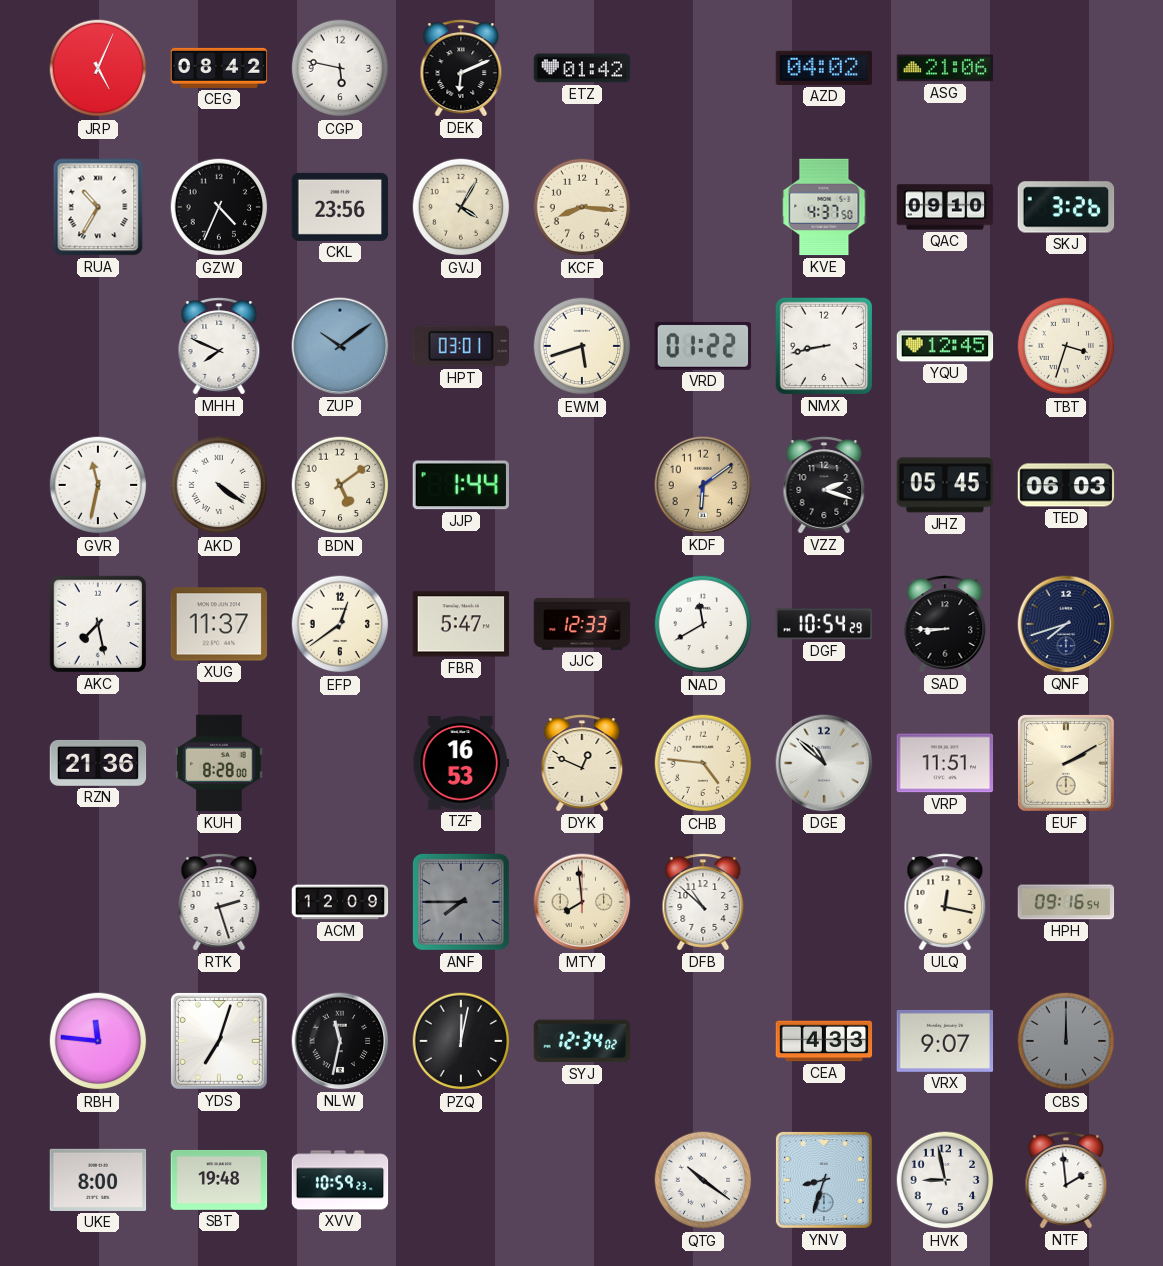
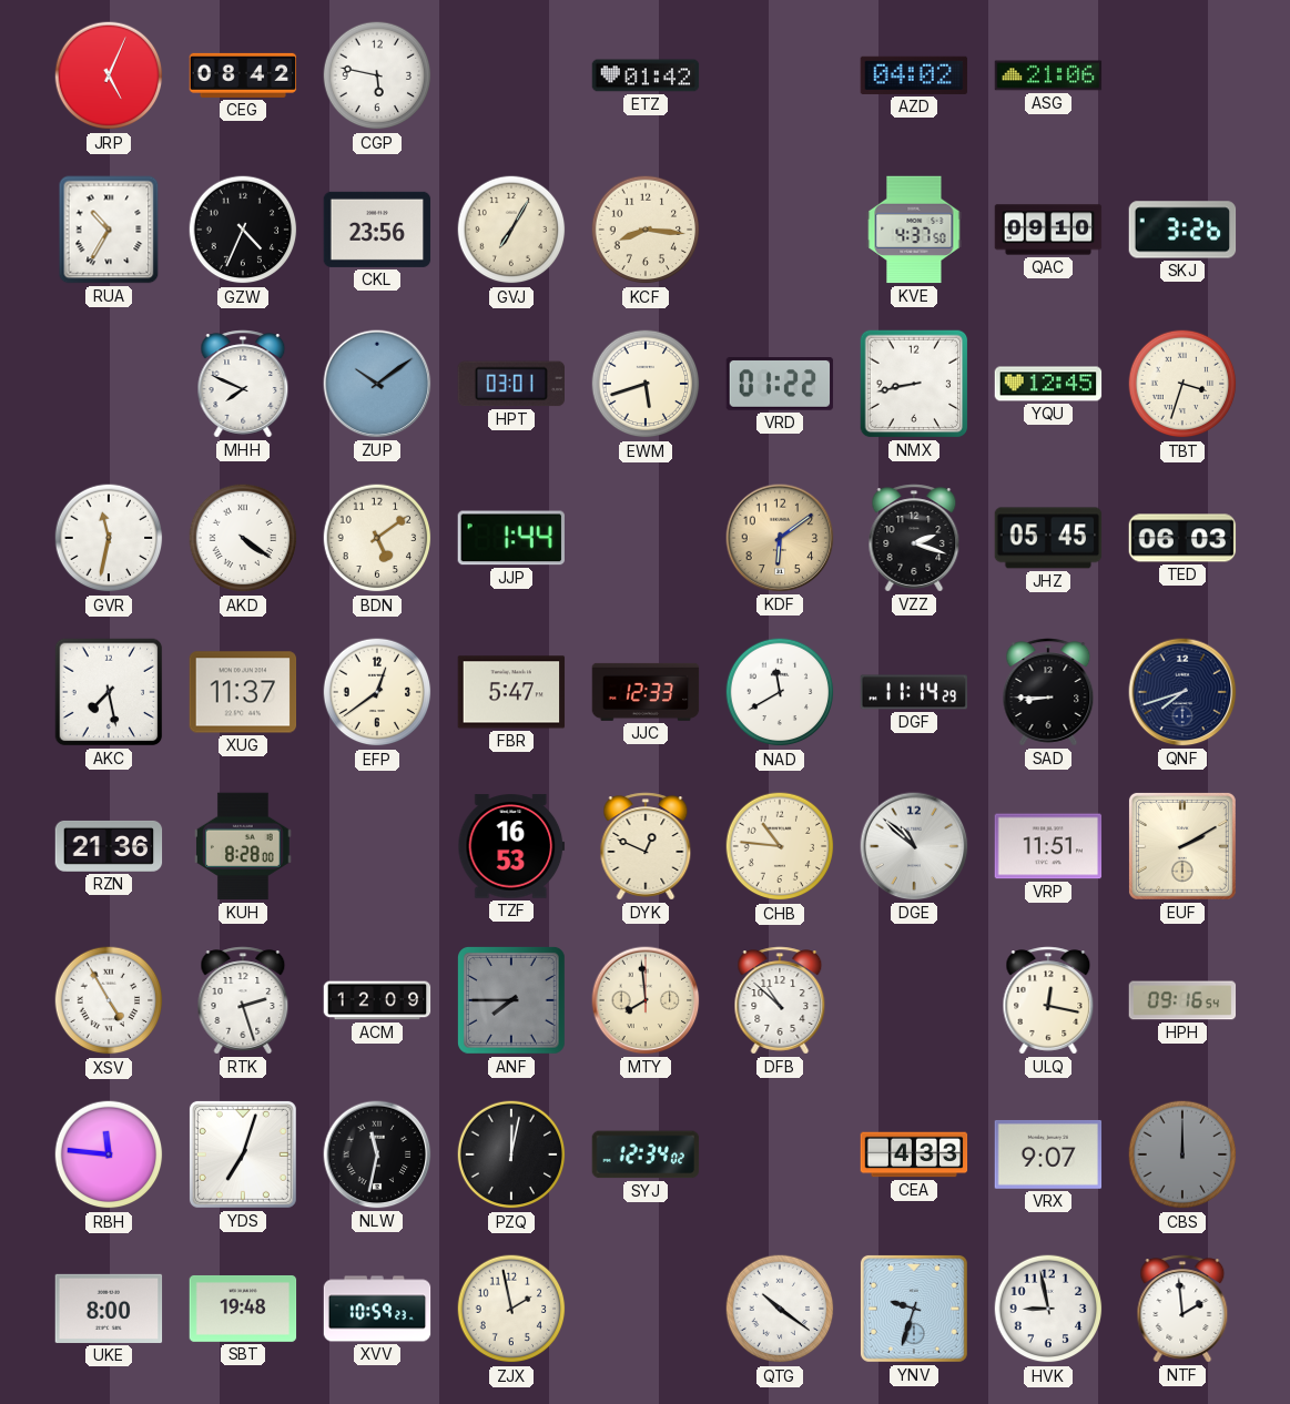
DEK: 6:11 -> none
GVJ: 4:05 -> 7:05
DGF: 10:54 -> 11:14
CHB: 4:46 -> 10:46
XSV: none -> 4:55
ZJX: none -> 1:58
YNV: 8:33 -> 9:33
